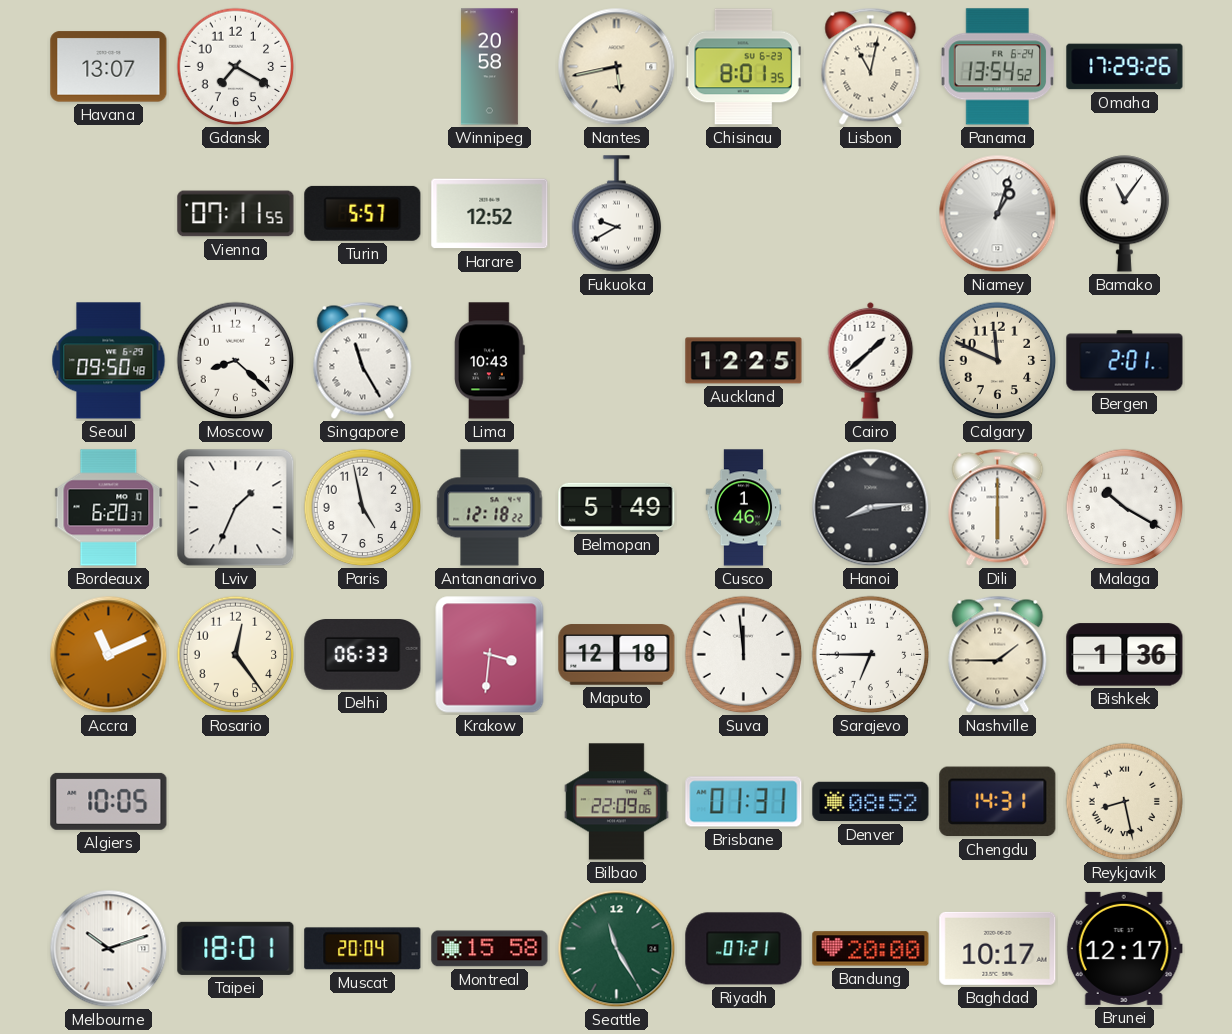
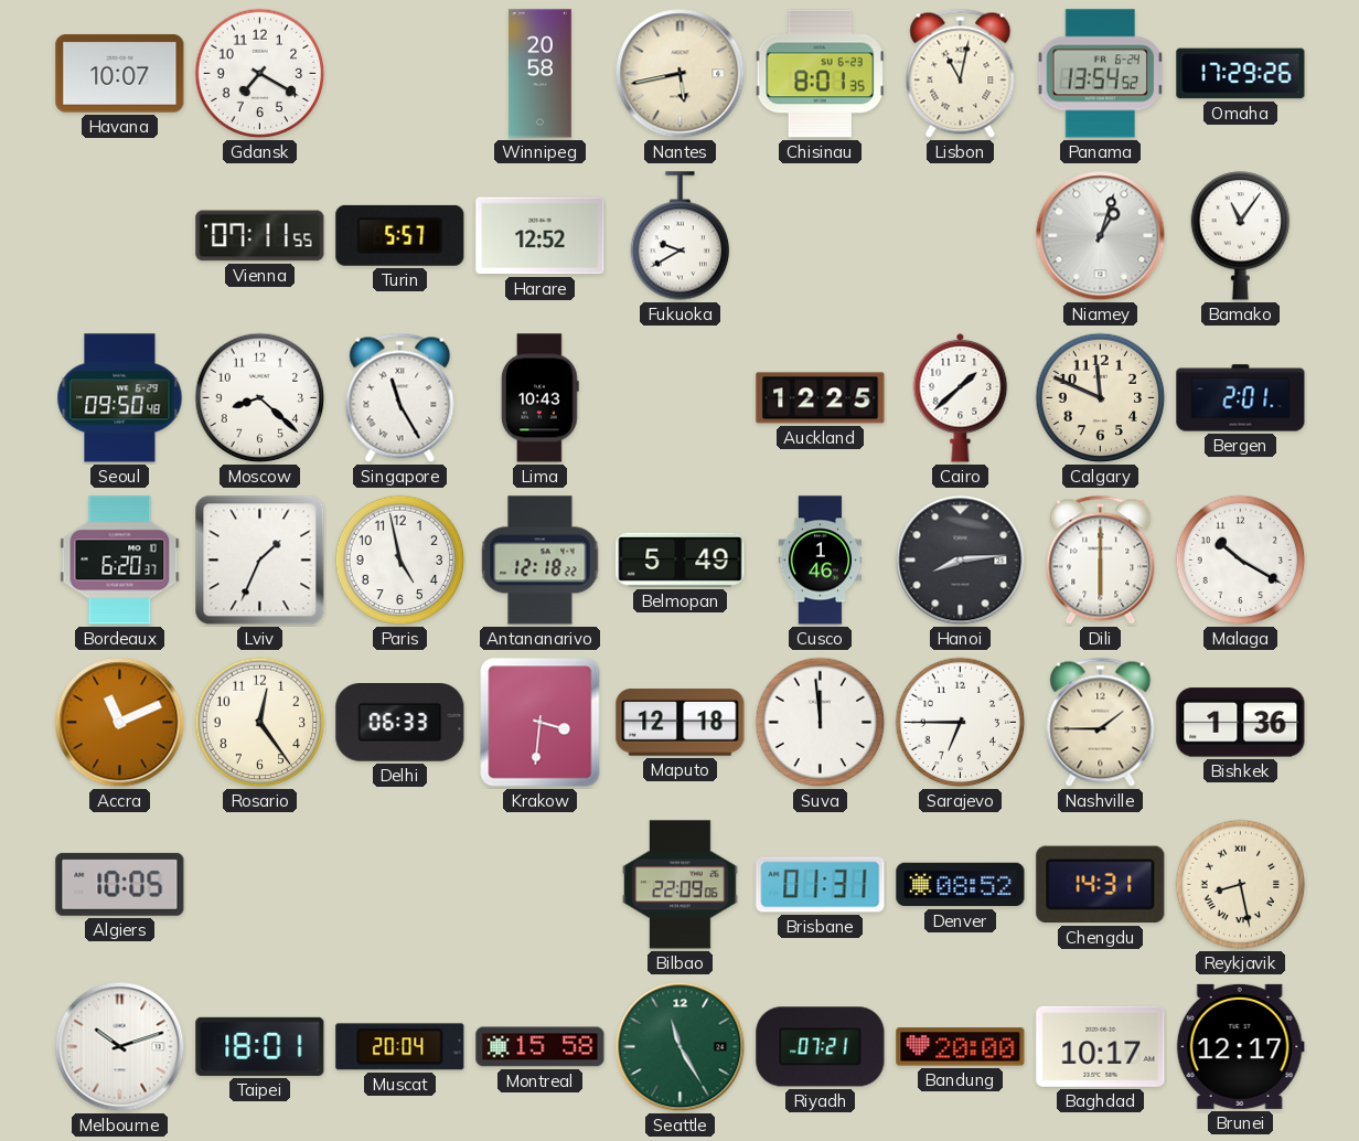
Havana: 13:07 -> 10:07
